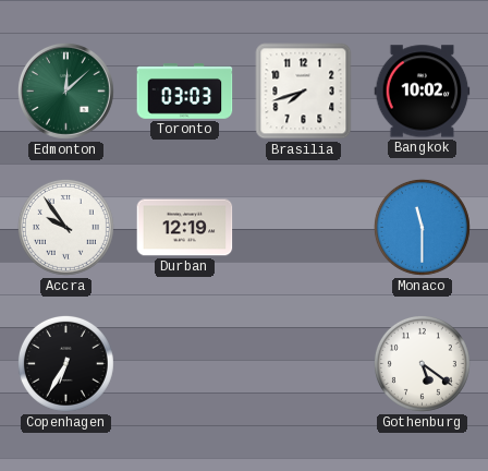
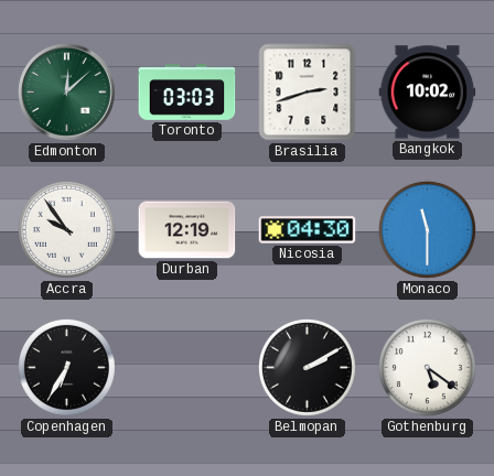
Brasilia: 7:42 -> 2:42
Nicosia: none -> 04:30
Belmopan: none -> 2:10
